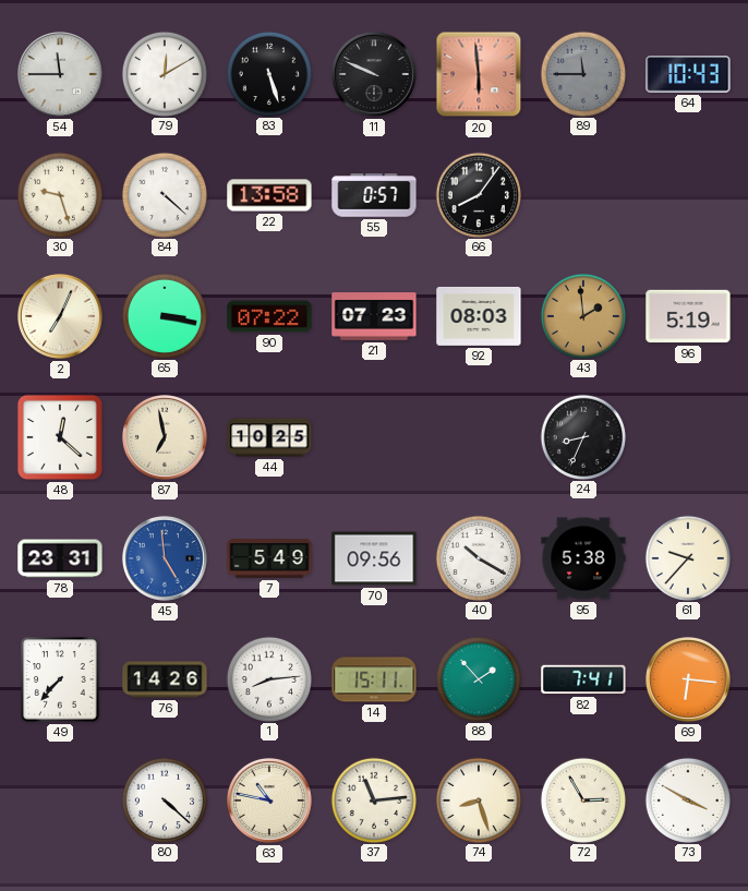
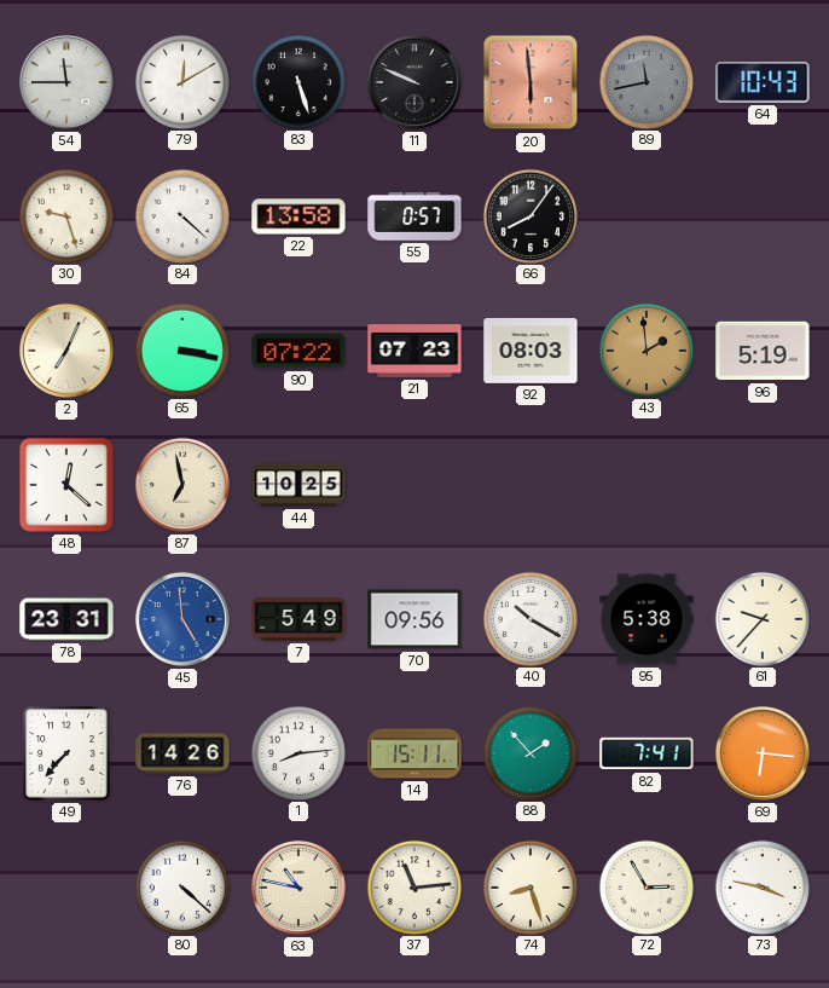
89: 11:45 -> 11:43
24: 8:34 -> none
73: 3:50 -> 3:47
